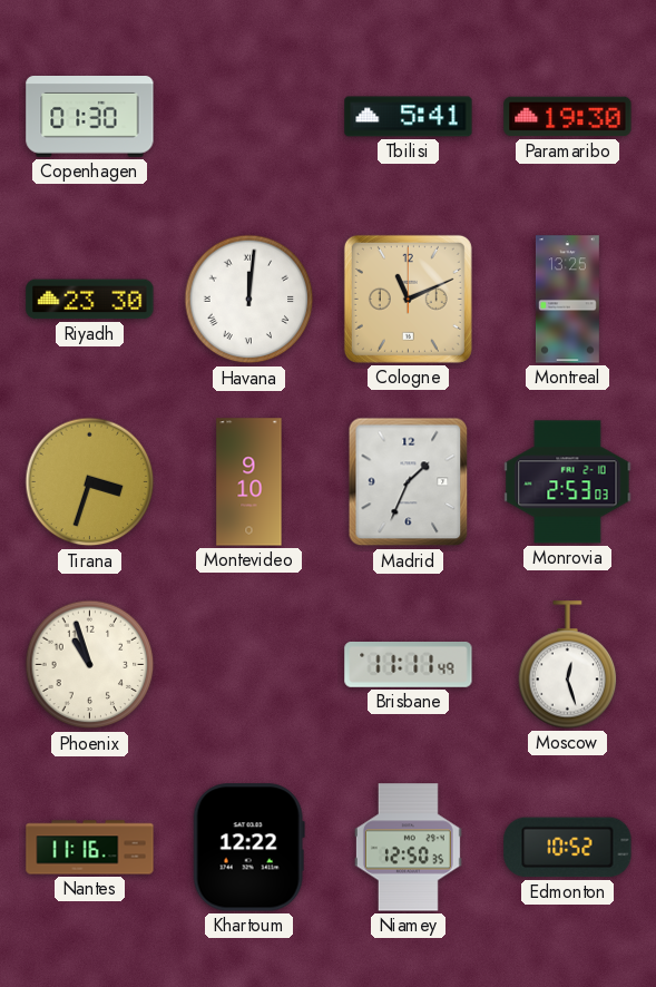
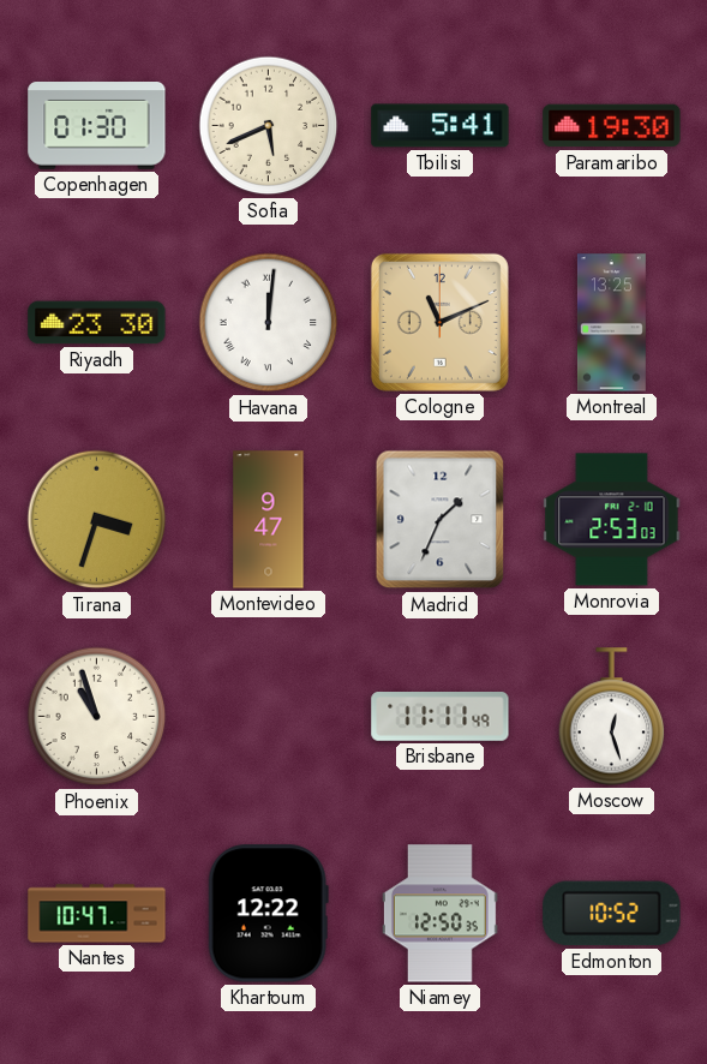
Sofia: none -> 5:41
Montevideo: 9:10 -> 9:47
Nantes: 11:16 -> 10:47
